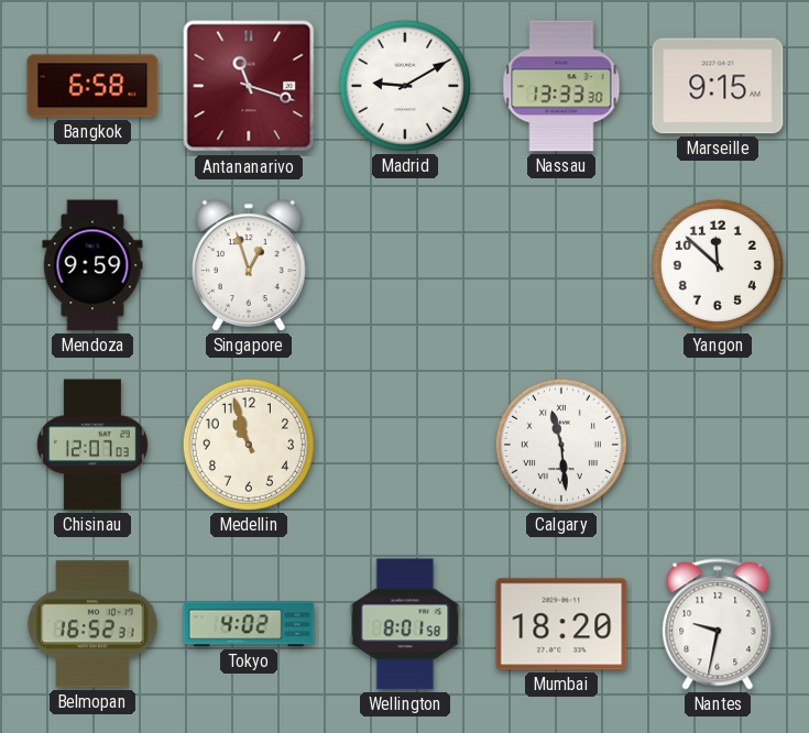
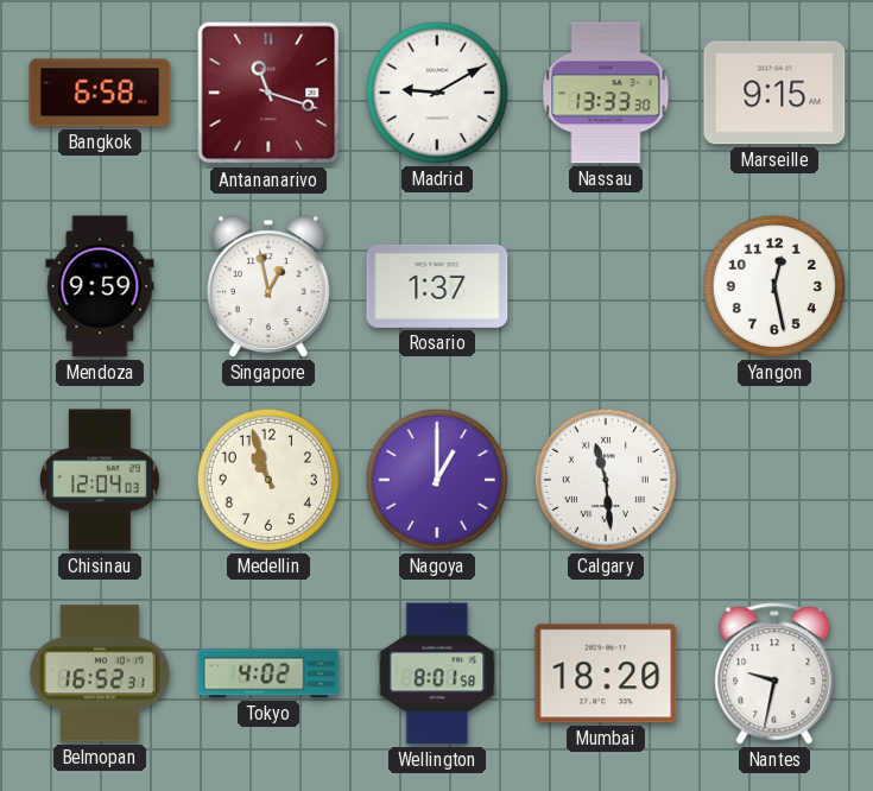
Singapore: 12:57 -> 12:58
Rosario: none -> 1:37
Yangon: 11:52 -> 12:28
Chisinau: 12:07 -> 12:04
Nagoya: none -> 1:00
